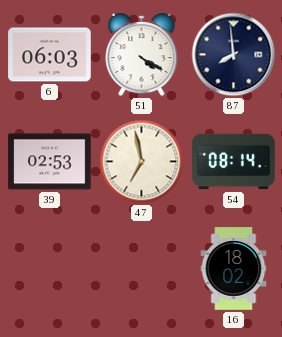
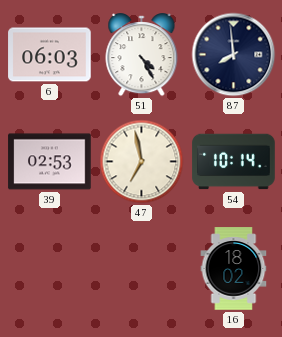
51: 4:20 -> 4:25
54: 08:14 -> 10:14
